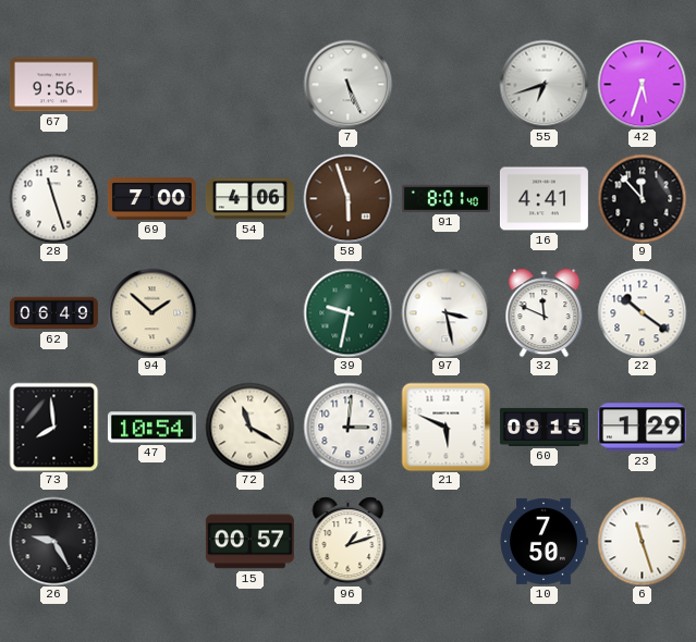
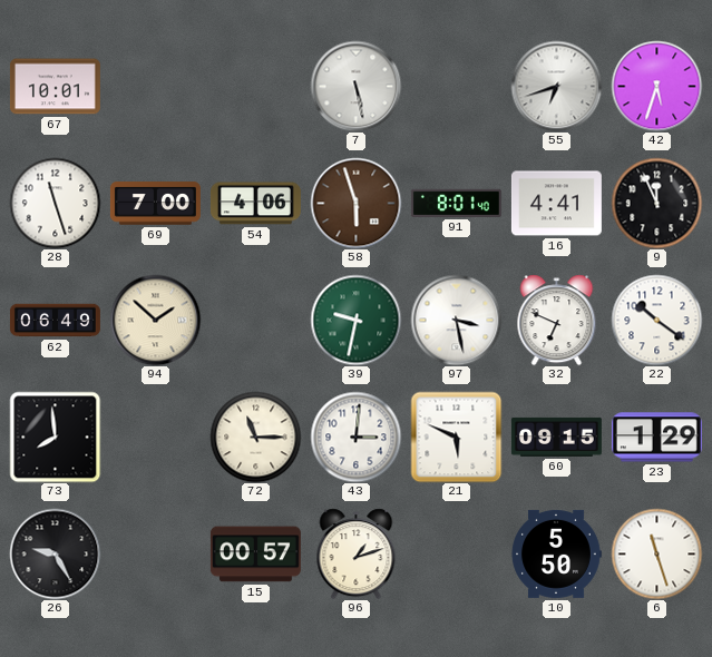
67: 9:56 -> 10:01
7: 5:26 -> 5:28
9: 11:53 -> 11:56
32: 11:49 -> 6:49
47: 10:54 -> none
72: 11:20 -> 11:15
10: 7:50 -> 5:50
